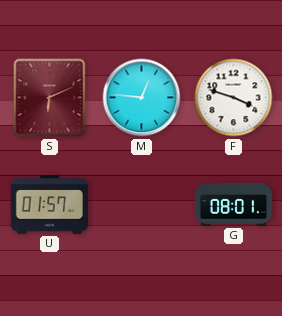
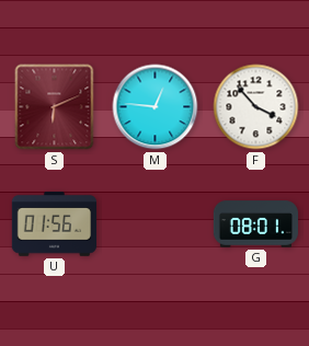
F: 3:48 -> 3:53
U: 01:57 -> 01:56
